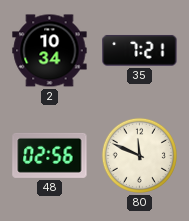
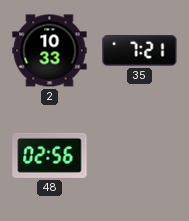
2: 10:34 -> 10:33
80: 11:49 -> none
